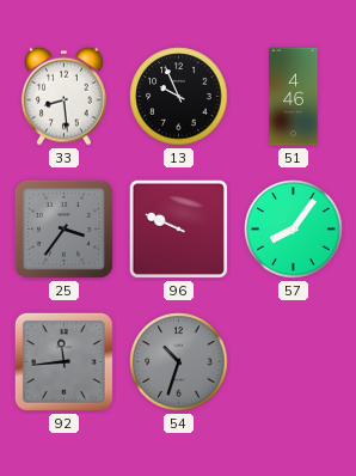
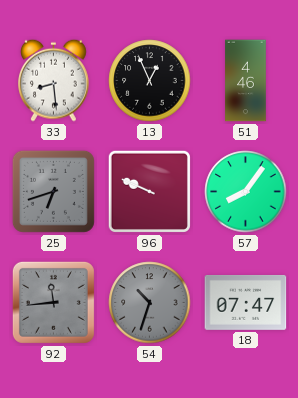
13: 9:56 -> 12:56
25: 3:36 -> 6:42
18: none -> 07:47
